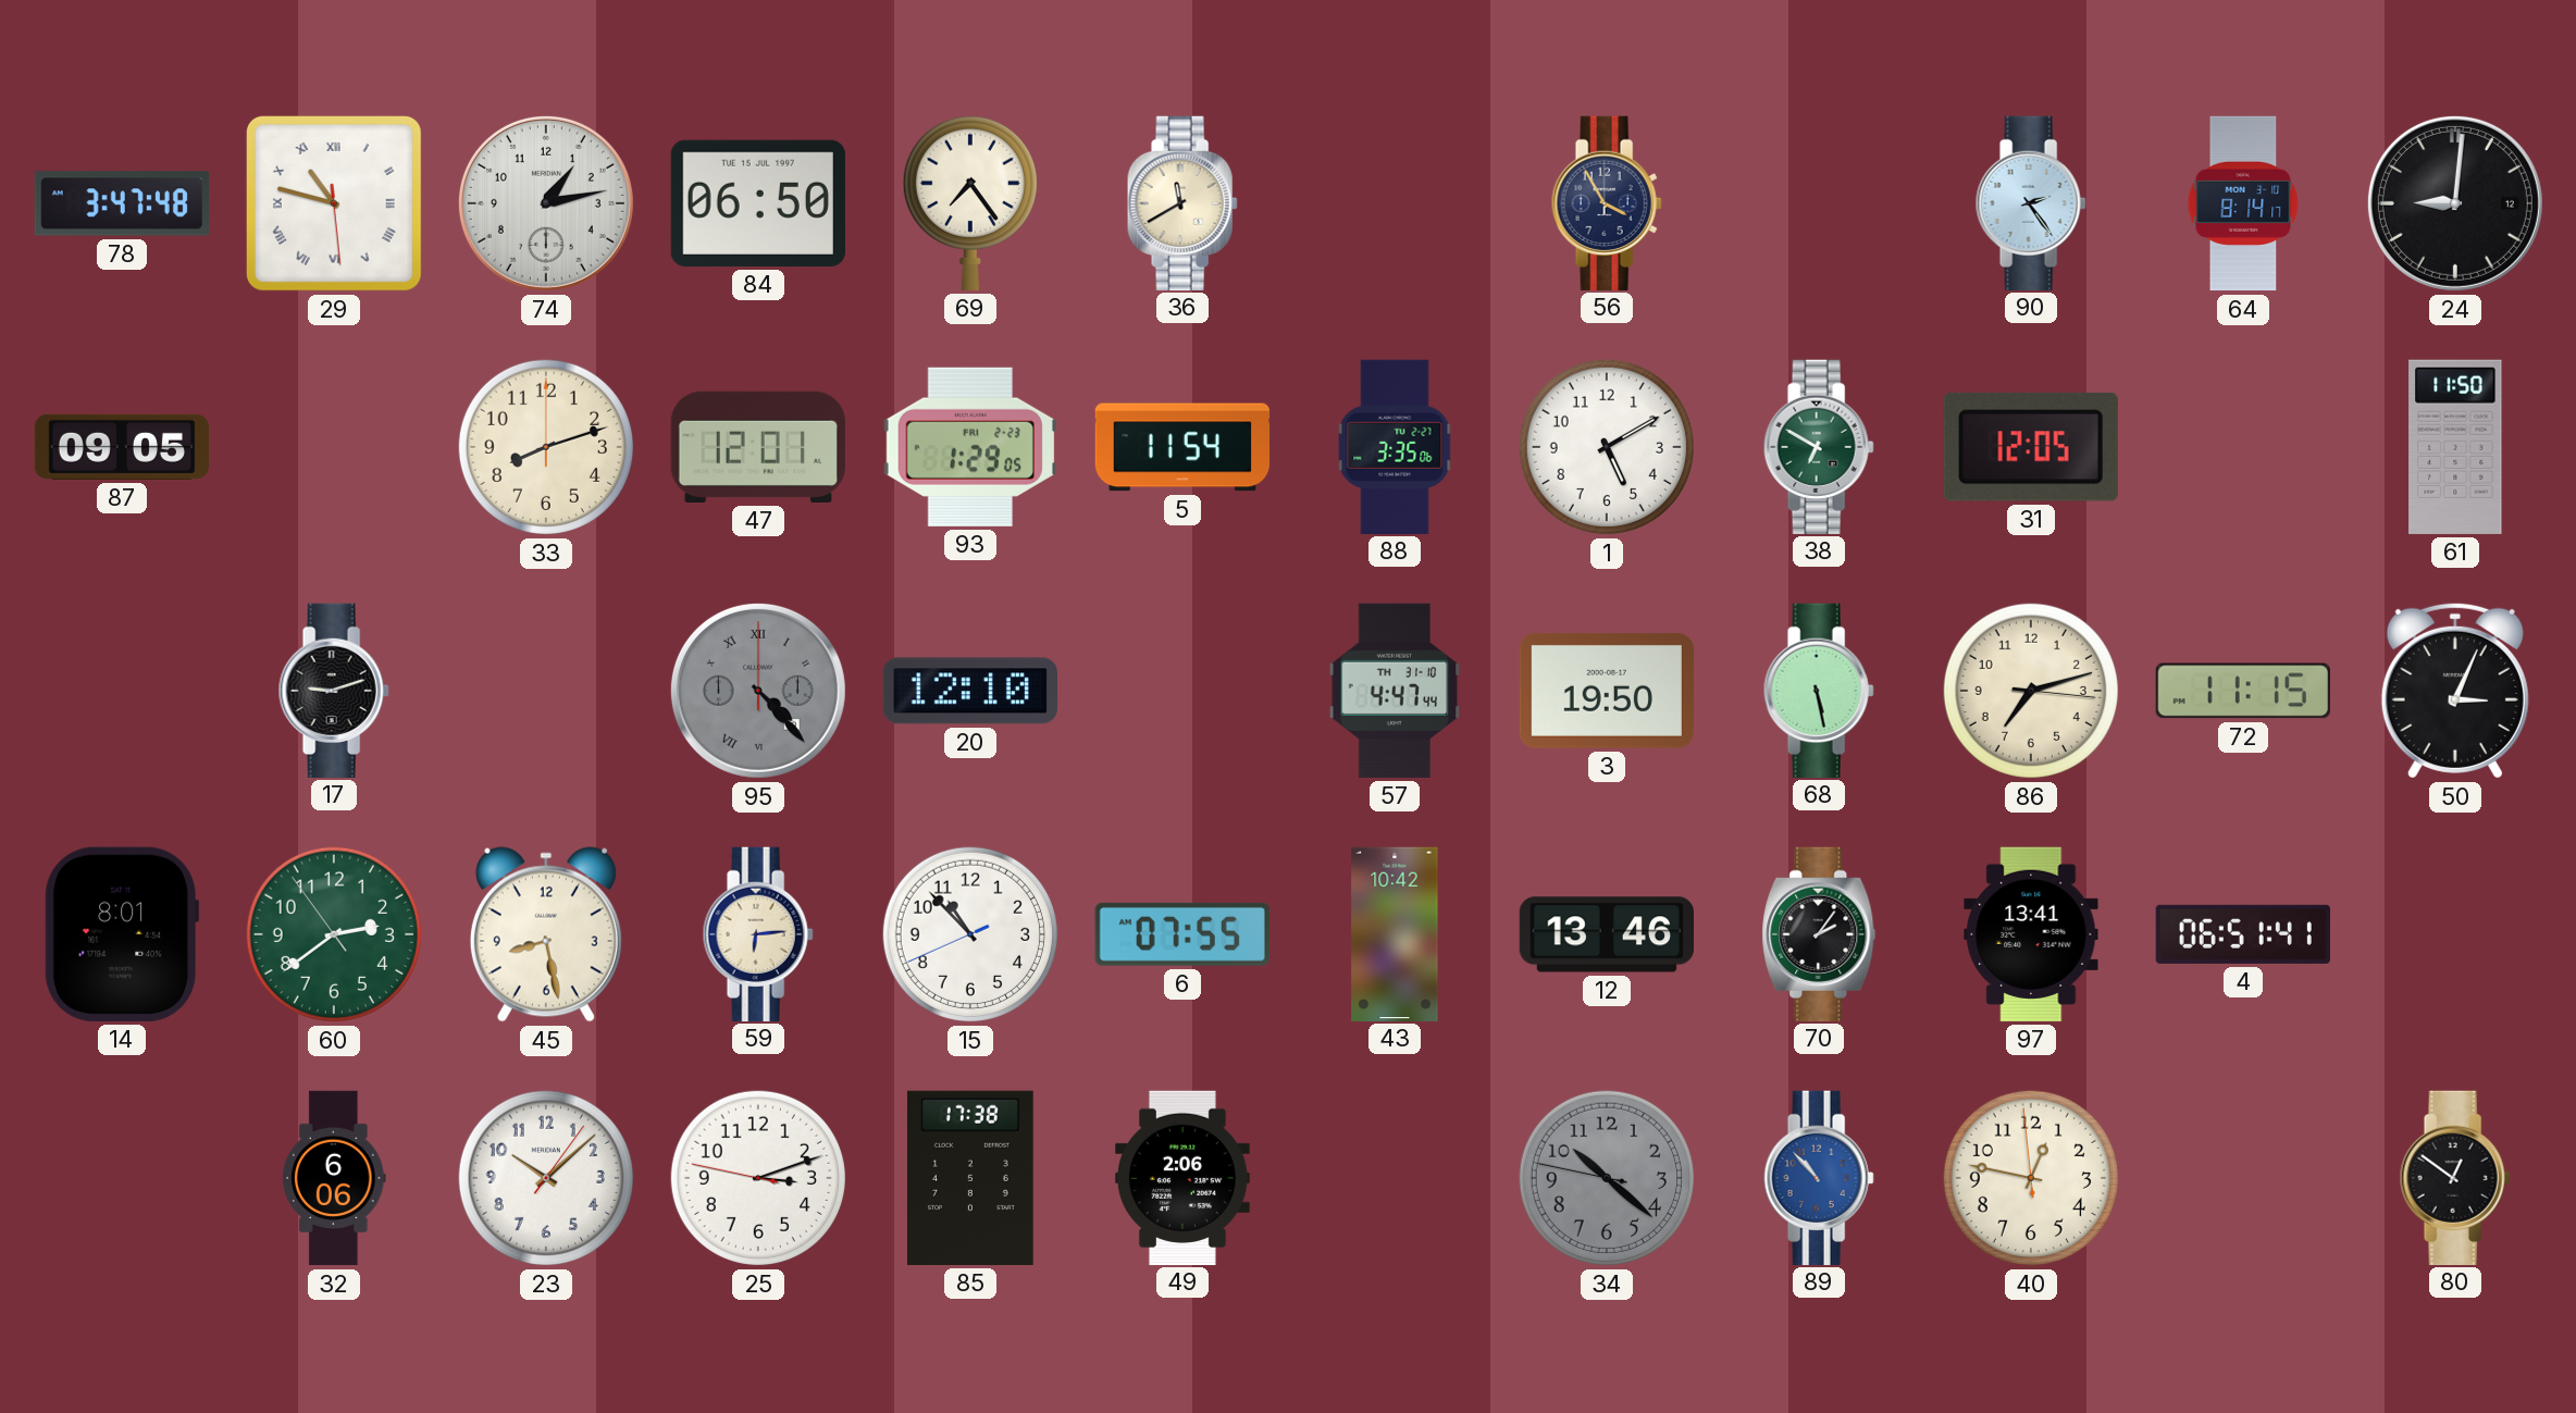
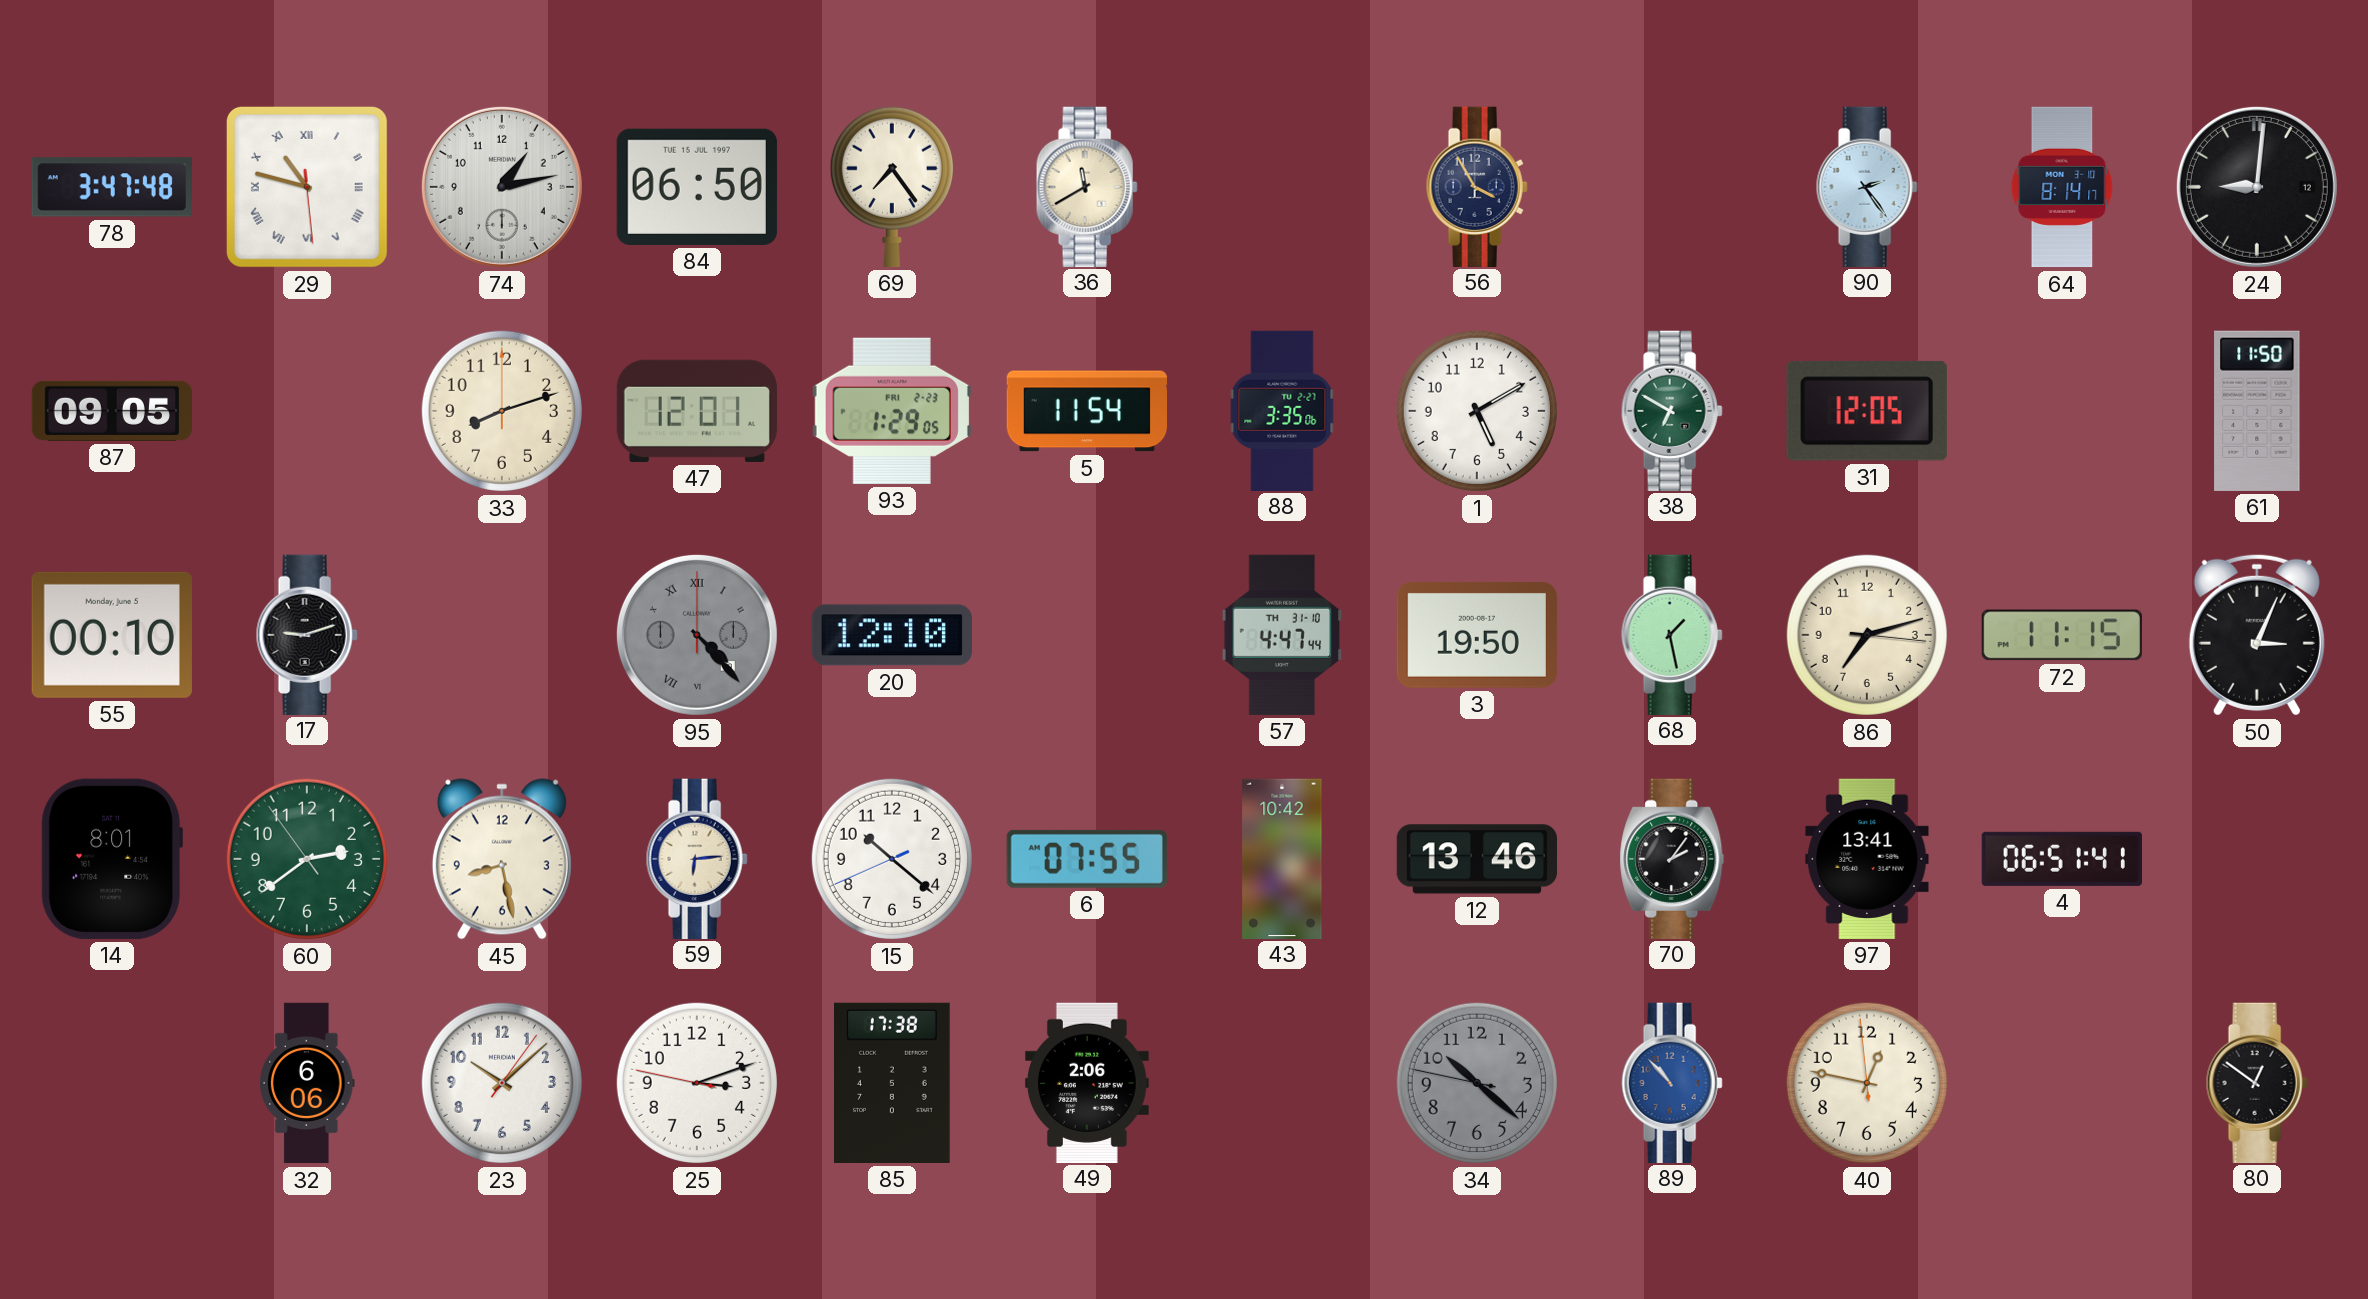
55: none -> 00:10
68: 5:28 -> 1:28
15: 10:52 -> 10:21
